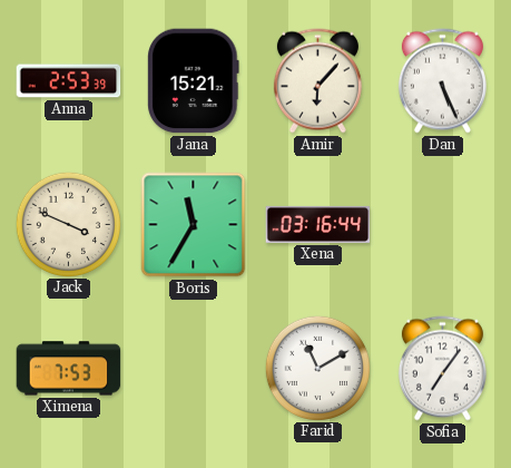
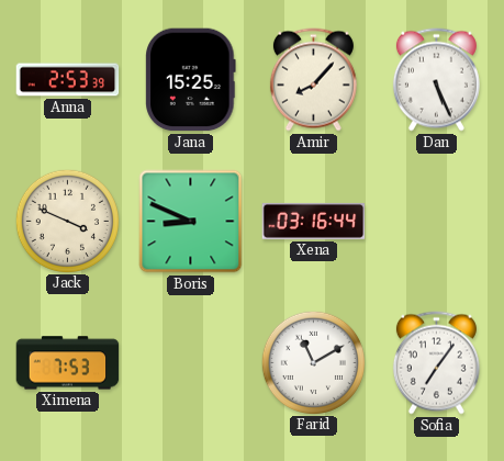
Jana: 15:21 -> 15:25
Amir: 6:07 -> 8:07
Boris: 11:35 -> 8:49
